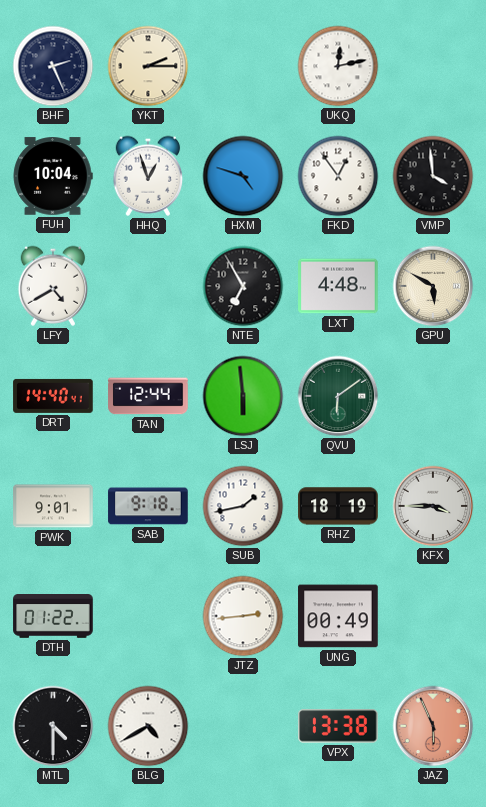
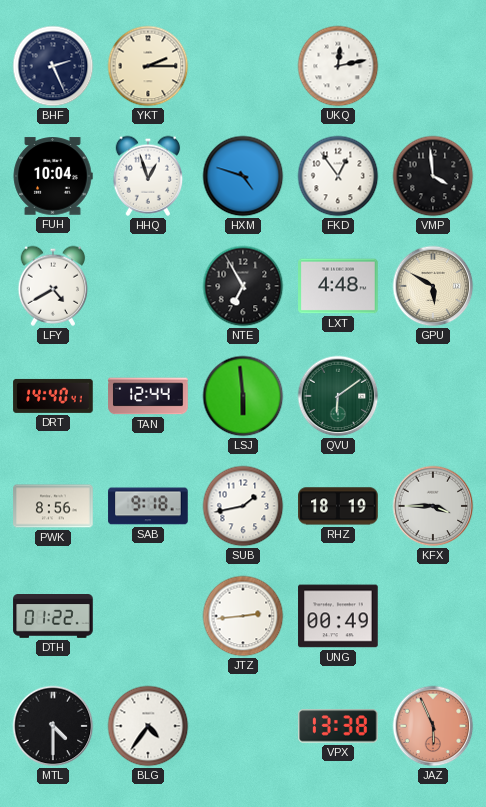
PWK: 9:01 -> 8:56
BLG: 4:40 -> 4:36
